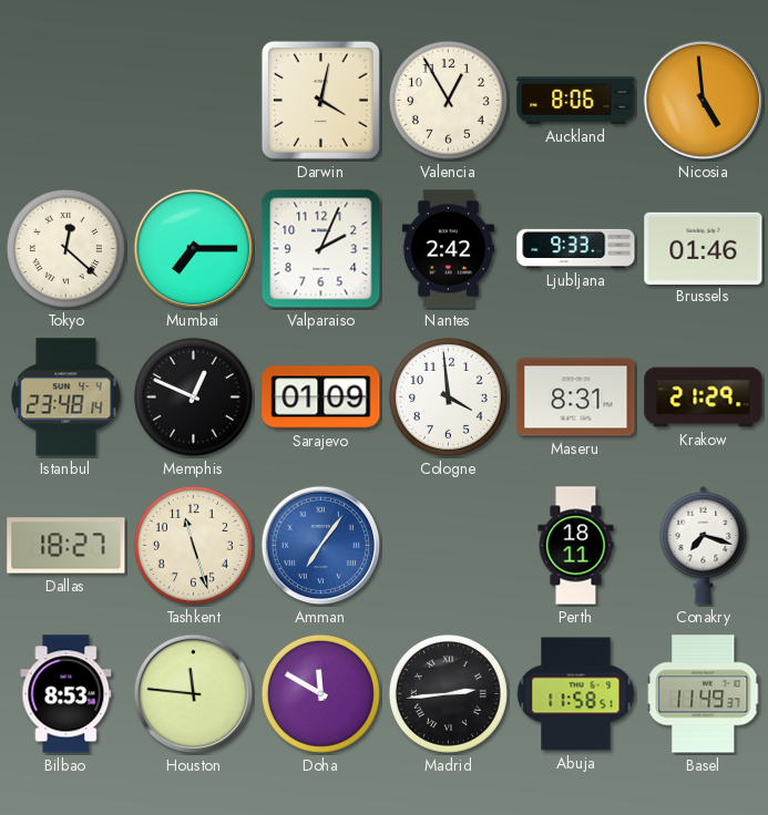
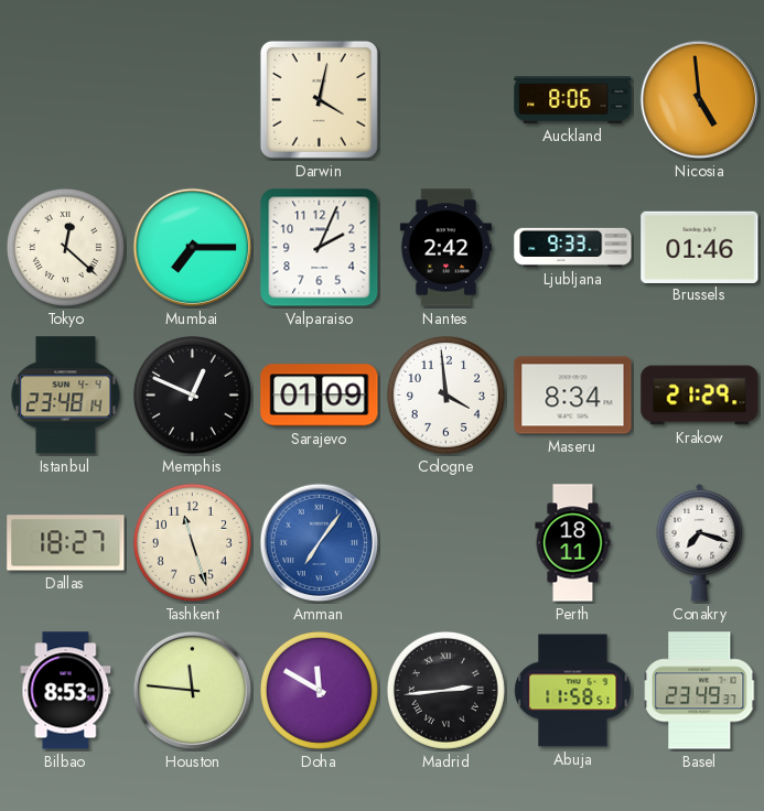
Valencia: 12:55 -> none
Maseru: 8:31 -> 8:34
Basel: 11:49 -> 23:49
